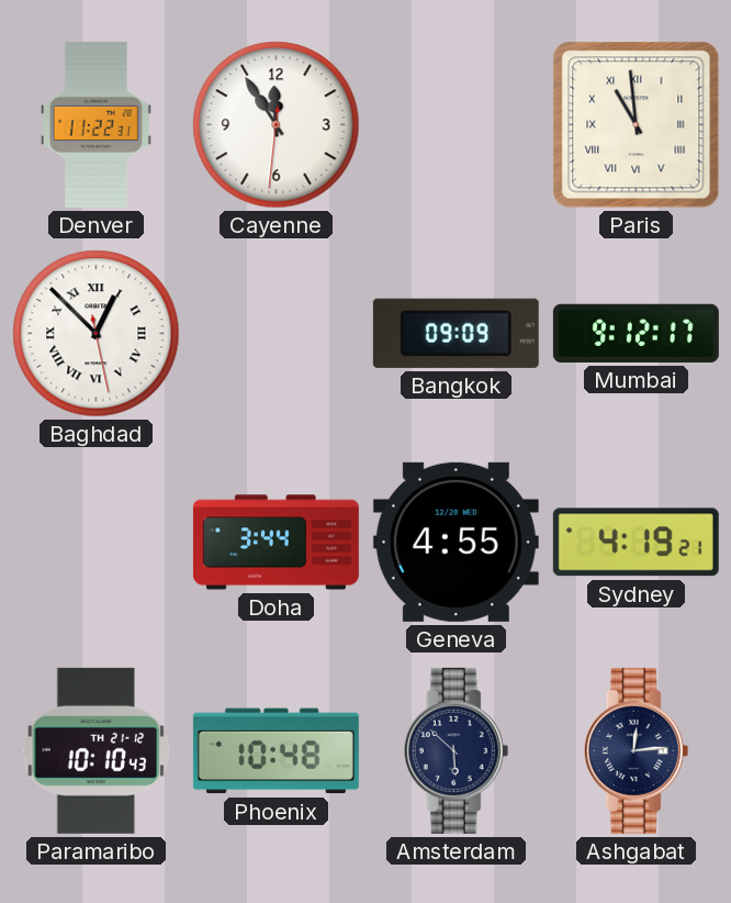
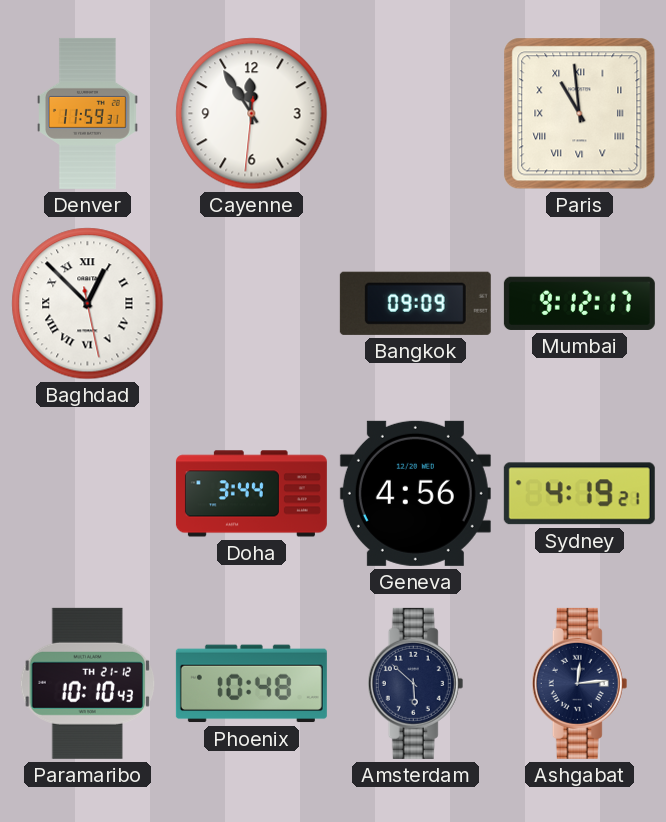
Denver: 11:22 -> 11:59
Geneva: 4:55 -> 4:56
